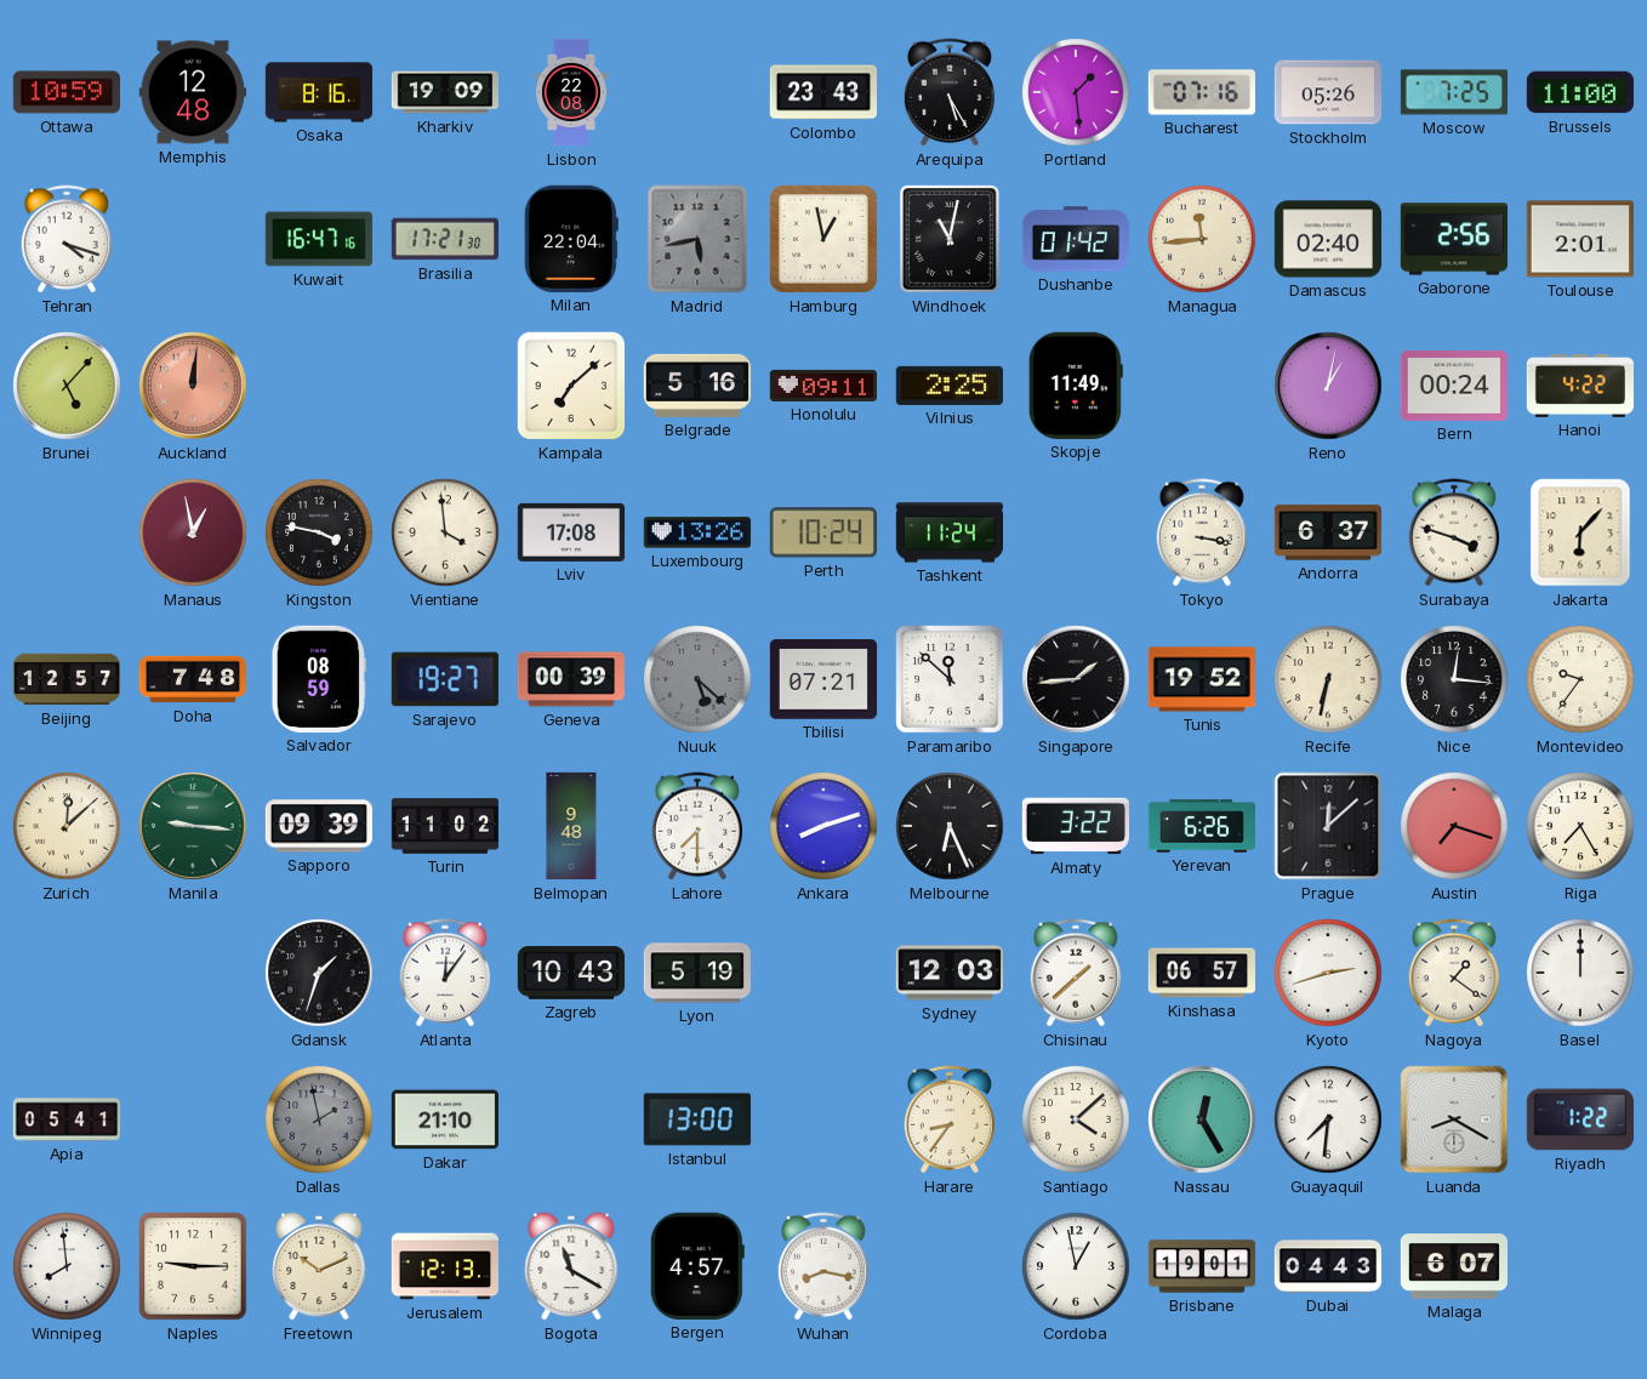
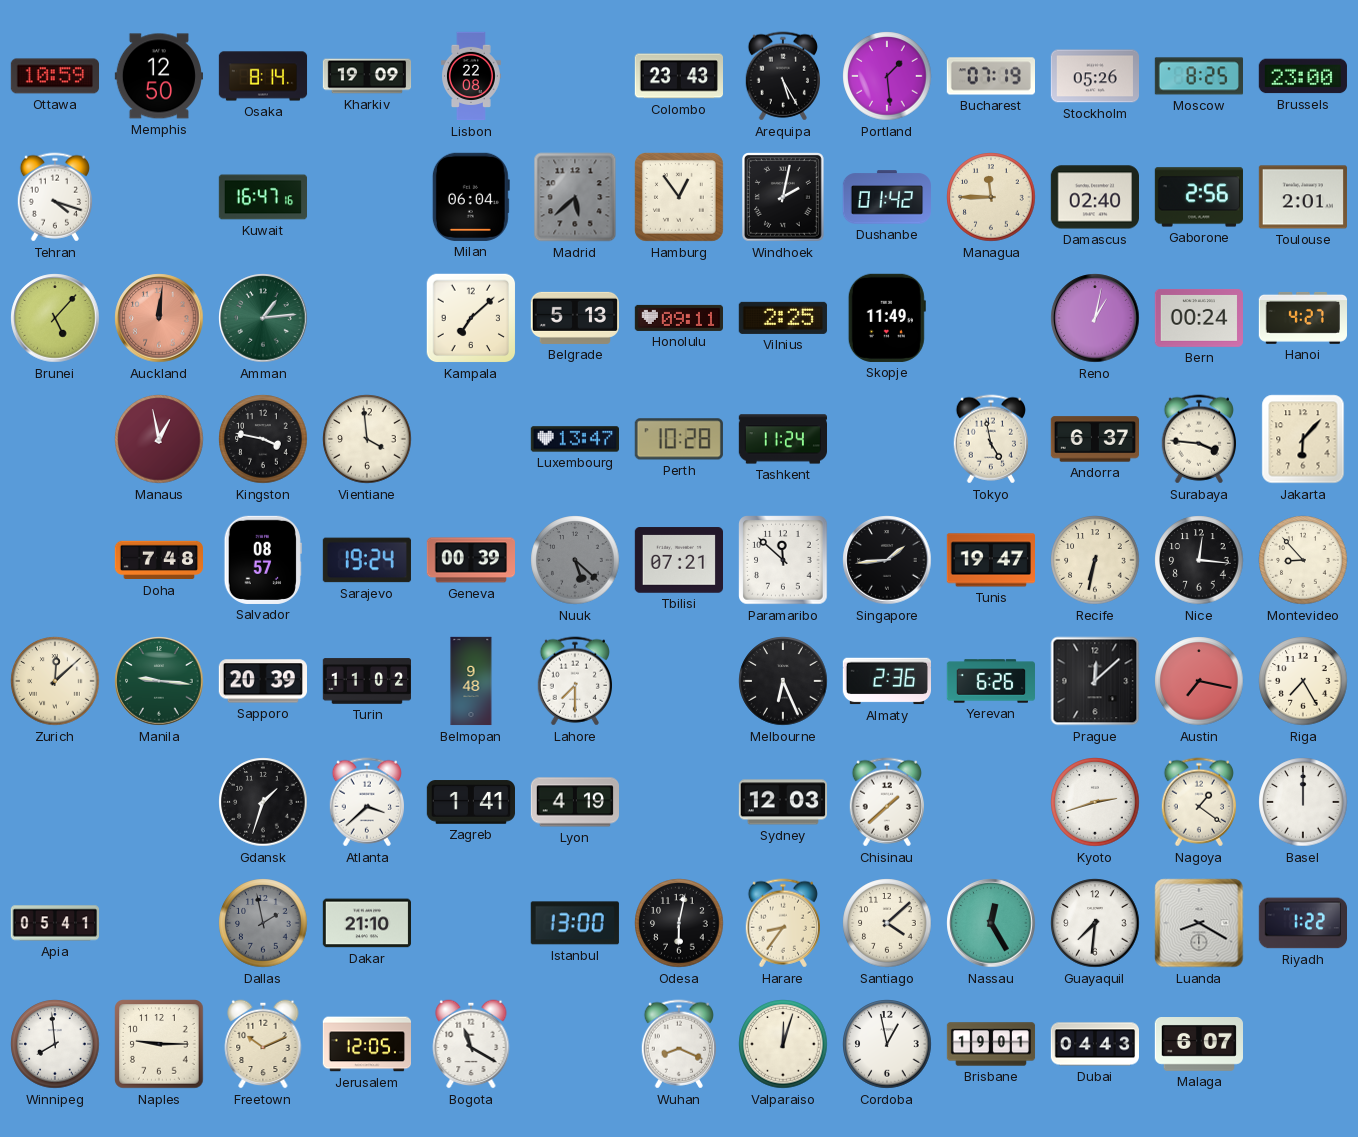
Memphis: 12:48 -> 12:50
Osaka: 8:16 -> 8:14
Bucharest: 07:16 -> 07:19
Moscow: 7:25 -> 8:25
Brussels: 11:00 -> 23:00
Brasilia: 17:21 -> none
Milan: 22:04 -> 06:04
Madrid: 5:43 -> 5:38
Hamburg: 12:58 -> 12:54
Windhoek: 11:02 -> 2:02
Managua: 11:44 -> 11:45
Amman: none -> 1:14
Belgrade: 5:16 -> 5:13
Hanoi: 4:22 -> 4:27
Lviv: 17:08 -> none
Luxembourg: 13:26 -> 13:47
Perth: 10:24 -> 10:28
Tokyo: 3:17 -> 4:58
Surabaya: 3:48 -> 3:46
Beijing: 12:57 -> none
Salvador: 08:59 -> 08:57
Sarajevo: 19:27 -> 19:24
Tunis: 19:52 -> 19:47
Montevideo: 9:36 -> 8:53
Sapporo: 09:39 -> 20:39
Ankara: 8:12 -> none
Almaty: 3:22 -> 2:36
Austin: 7:18 -> 7:17
Atlanta: 12:06 -> 3:38
Zagreb: 10:43 -> 1:41
Lyon: 5:19 -> 4:19
Kinshasa: 06:57 -> none
Odesa: none -> 6:02
Jerusalem: 12:13 -> 12:05
Bergen: 4:57 -> none
Wuhan: 8:17 -> 8:19
Valparaiso: none -> 12:03
